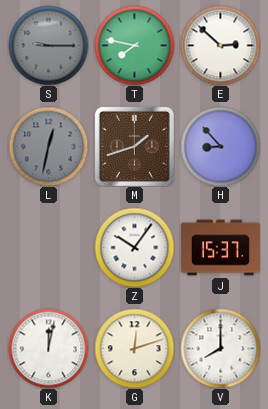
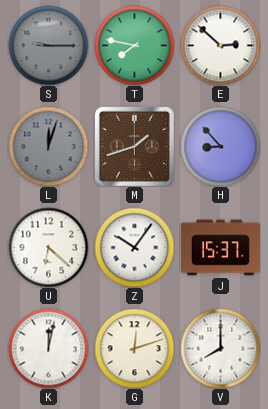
L: 12:32 -> 12:03
U: none -> 6:22
